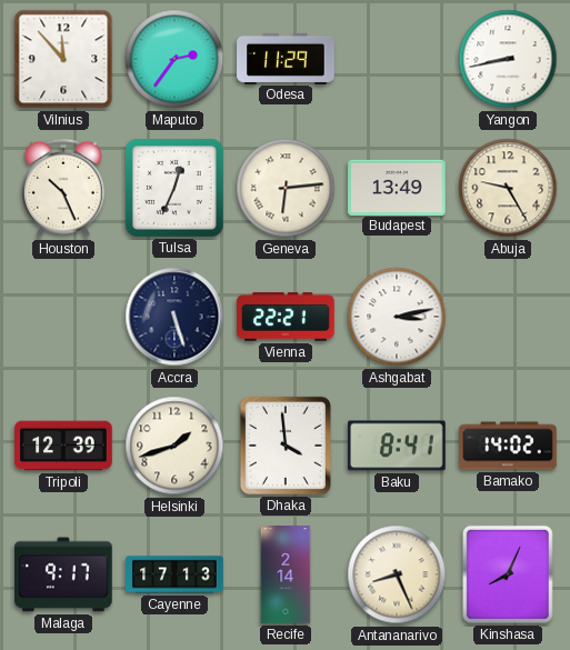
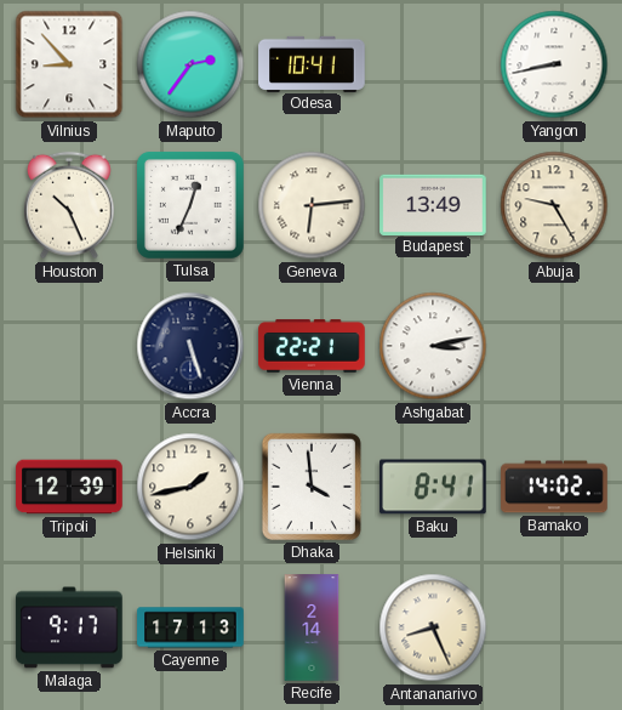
Vilnius: 11:53 -> 8:53
Odesa: 11:29 -> 10:41
Helsinki: 1:42 -> 1:43
Kinshasa: 8:04 -> none
